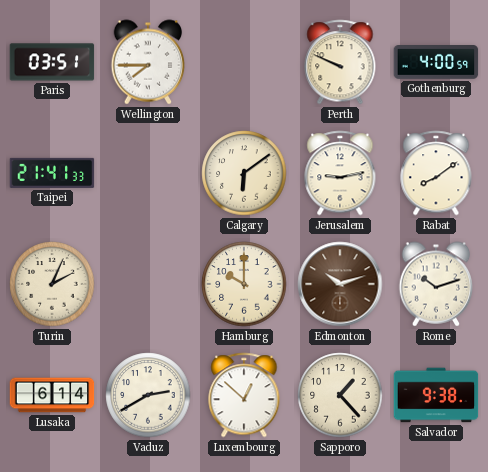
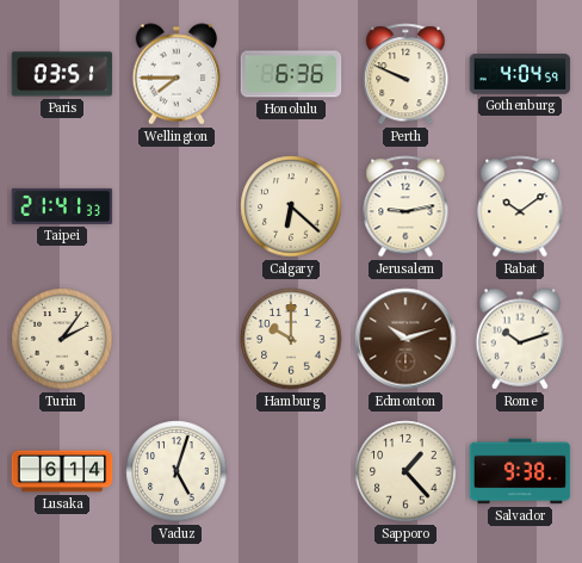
Honolulu: none -> 6:36
Gothenburg: 4:00 -> 4:04
Calgary: 6:09 -> 6:22
Rabat: 8:09 -> 10:09
Turin: 2:04 -> 2:06
Vaduz: 2:40 -> 5:03
Luxembourg: 12:52 -> none
